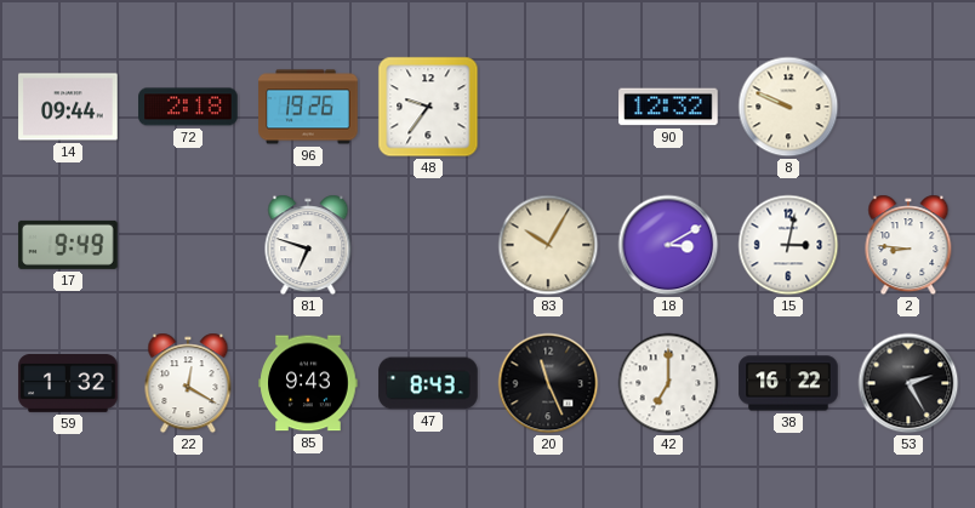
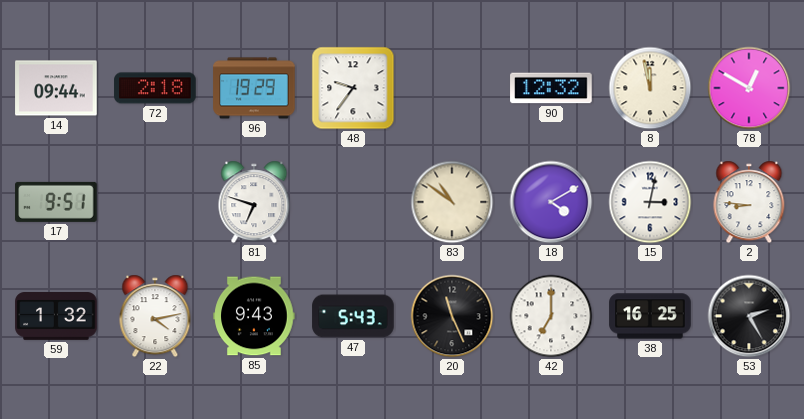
96: 19:26 -> 19:29
8: 9:49 -> 11:58
78: none -> 12:50
17: 9:49 -> 9:51
83: 10:05 -> 10:51
18: 3:10 -> 4:10
22: 12:20 -> 4:13
47: 8:43 -> 5:43
38: 16:22 -> 16:25
